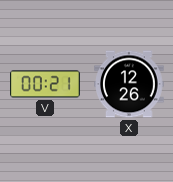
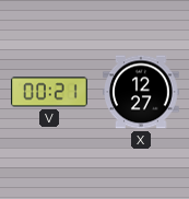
X: 12:26 -> 12:27
